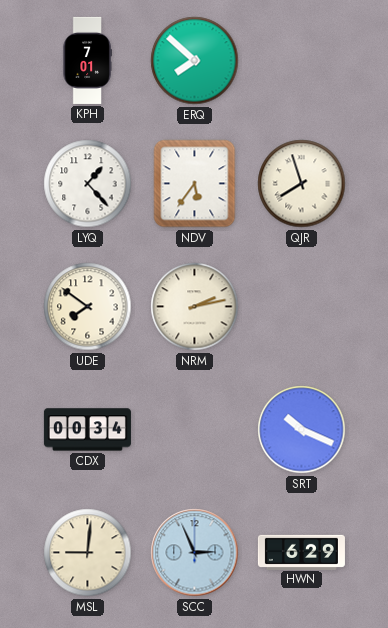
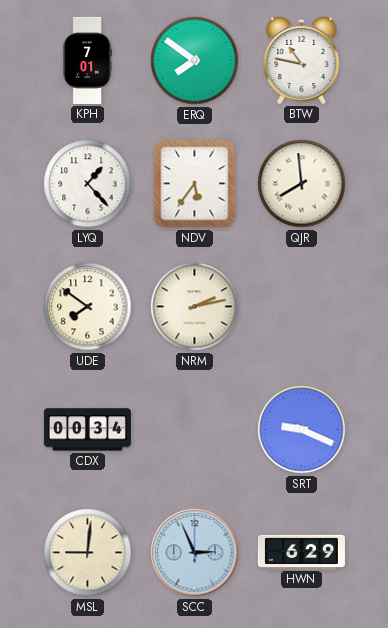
ERQ: 7:52 -> 7:51
BTW: none -> 10:47
QJR: 7:57 -> 7:59
SRT: 10:19 -> 9:19
